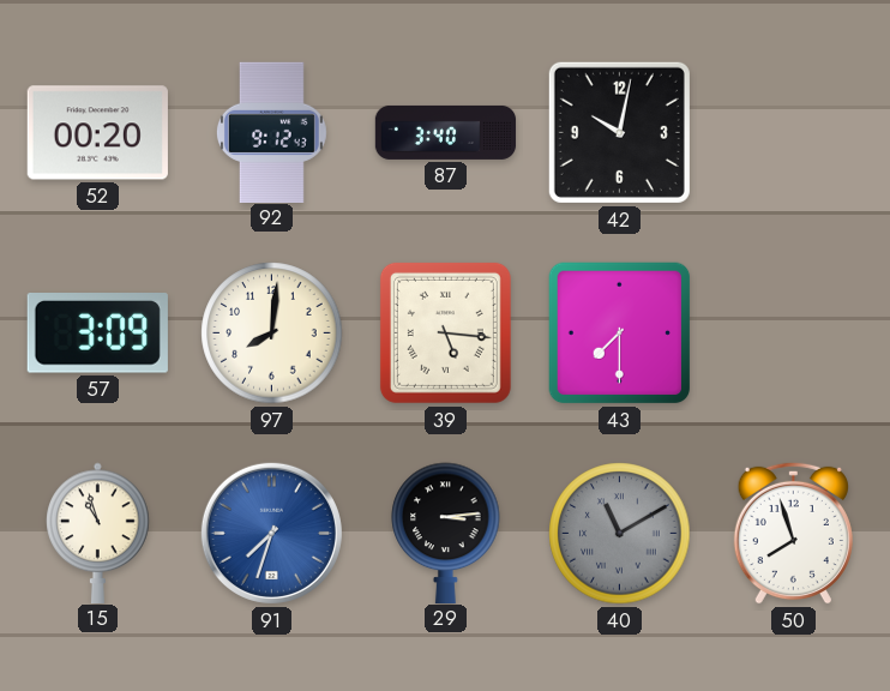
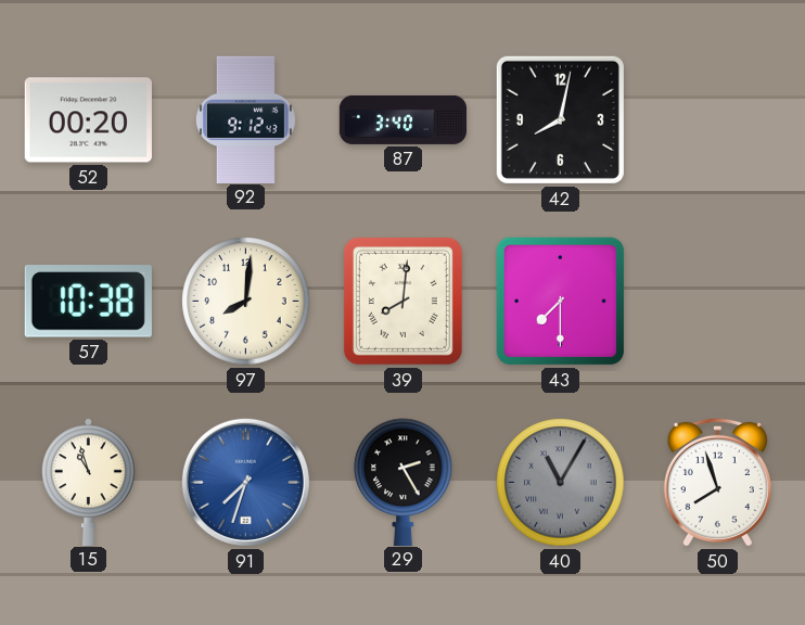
42: 10:02 -> 8:02
57: 3:09 -> 10:38
39: 5:16 -> 8:01
29: 3:14 -> 2:25
40: 11:10 -> 11:05
